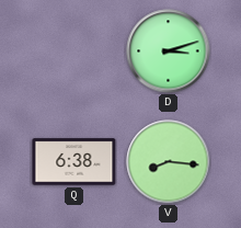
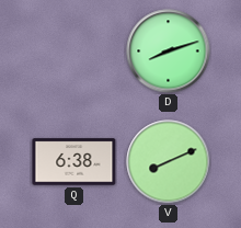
D: 3:12 -> 8:12
V: 8:16 -> 8:11
